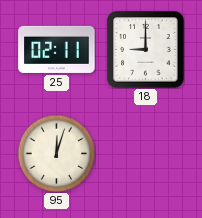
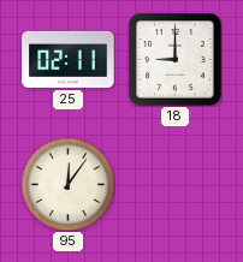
95: 12:03 -> 12:06
